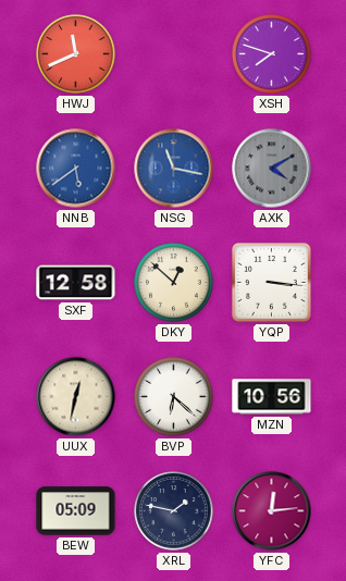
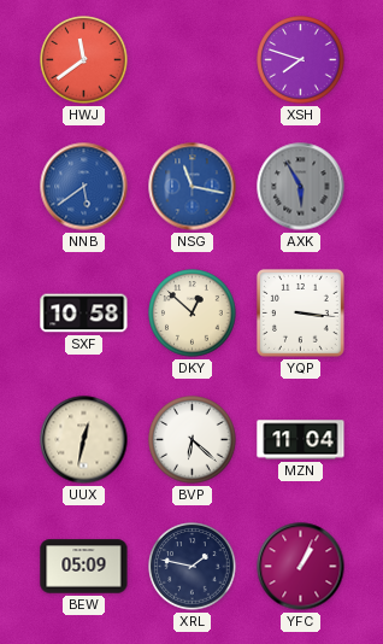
HWJ: 11:41 -> 11:39
AXK: 4:10 -> 5:55
SXF: 12:58 -> 10:58
MZN: 10:56 -> 11:04
YFC: 12:14 -> 1:04
